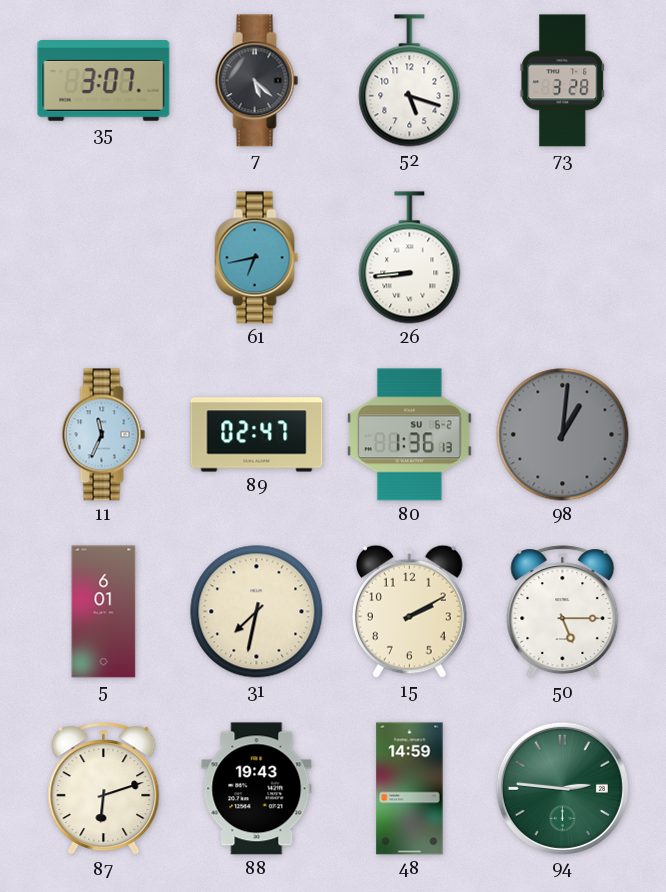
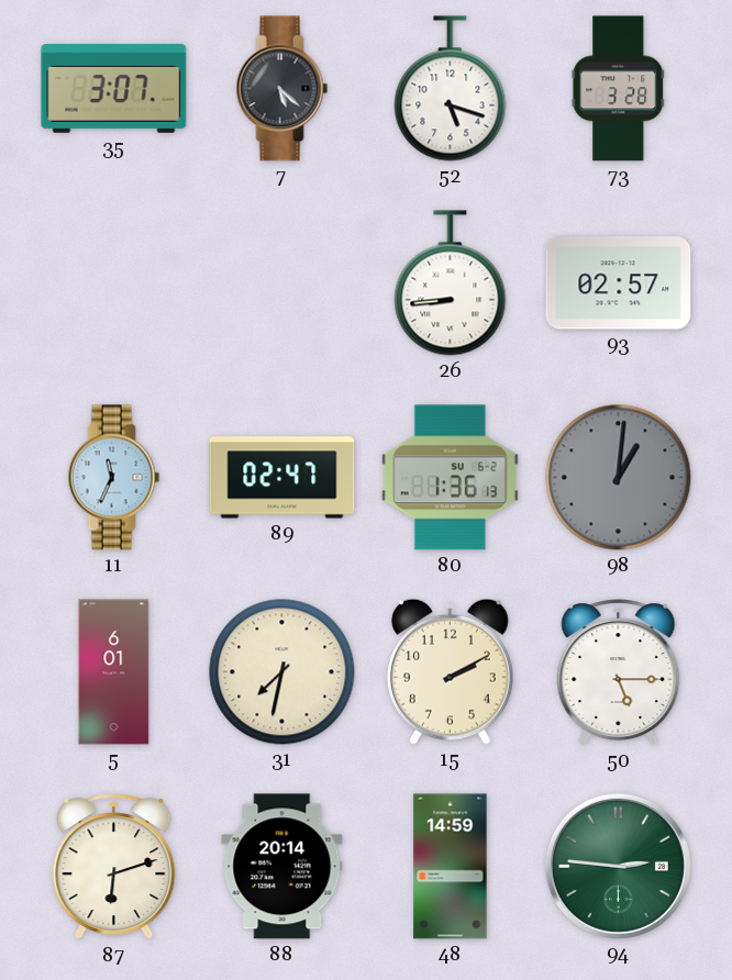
61: 6:43 -> none
93: none -> 02:57
88: 19:43 -> 20:14
